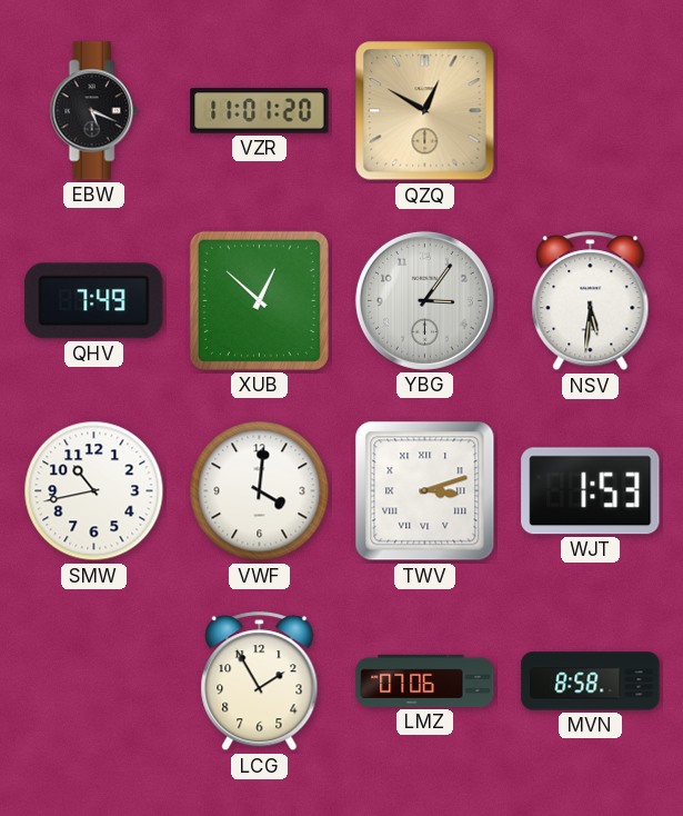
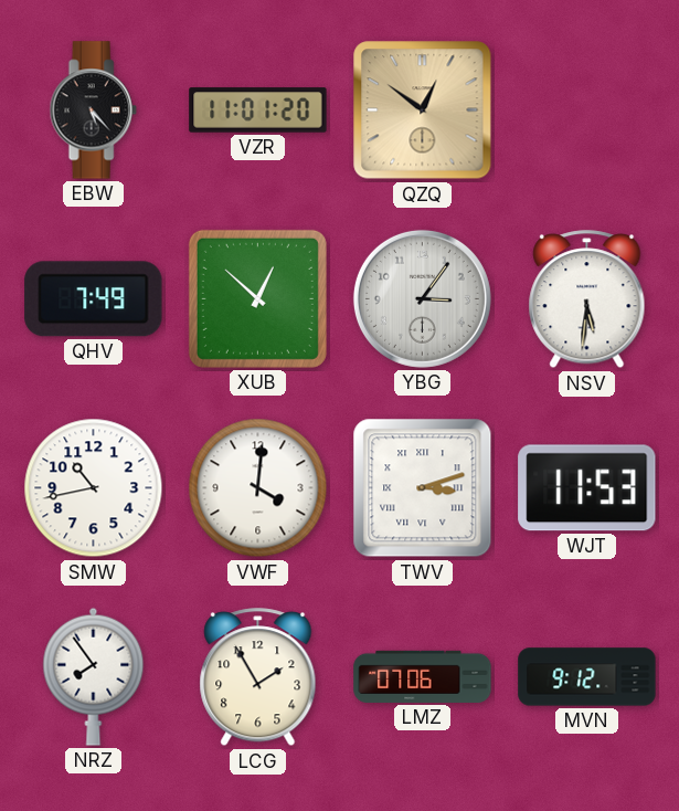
EBW: 5:19 -> 5:23
QZQ: 12:50 -> 12:51
WJT: 1:53 -> 11:53
NRZ: none -> 7:54
MVN: 8:58 -> 9:12
